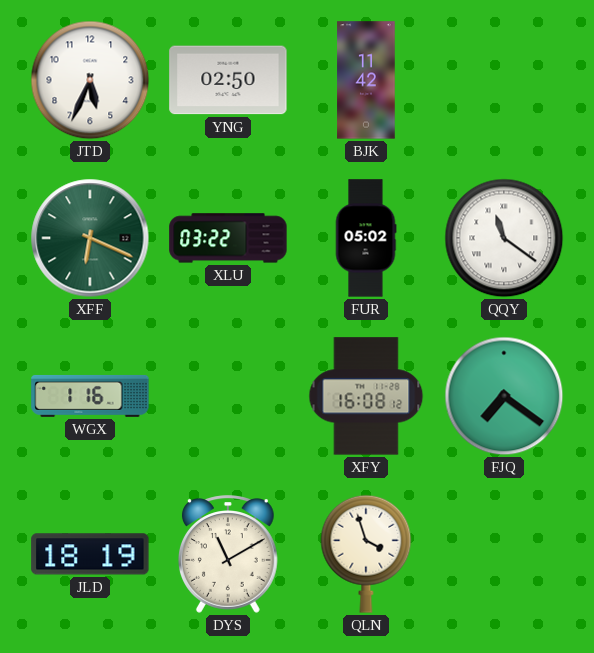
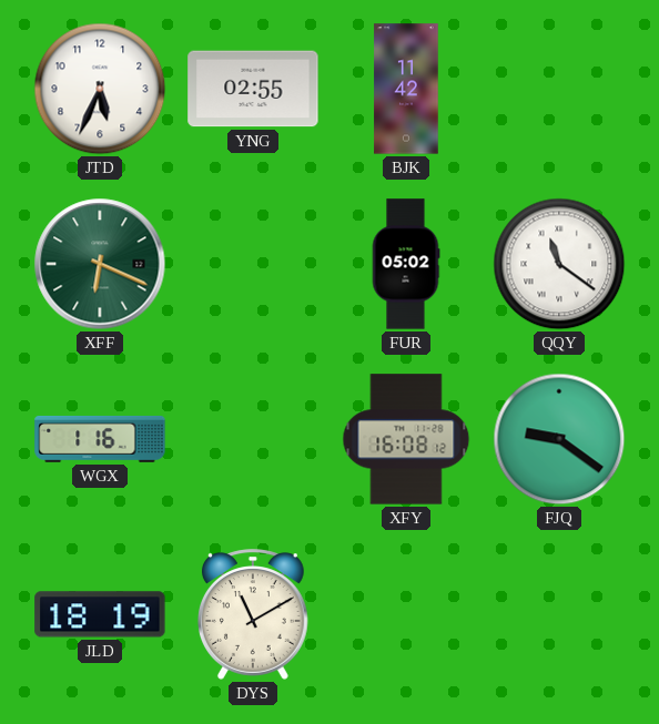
YNG: 02:50 -> 02:55
XLU: 03:22 -> none
FJQ: 7:21 -> 9:21
QLN: 3:57 -> none
